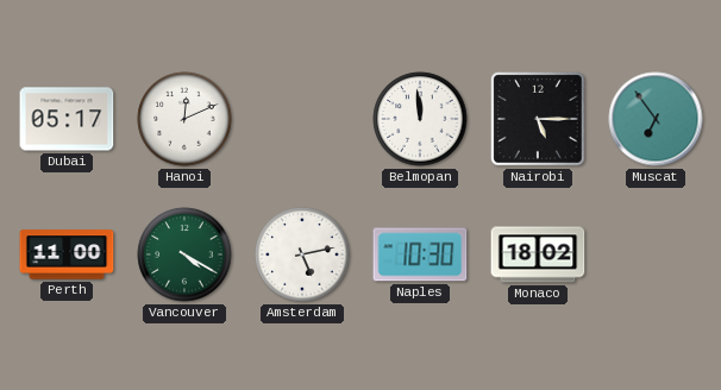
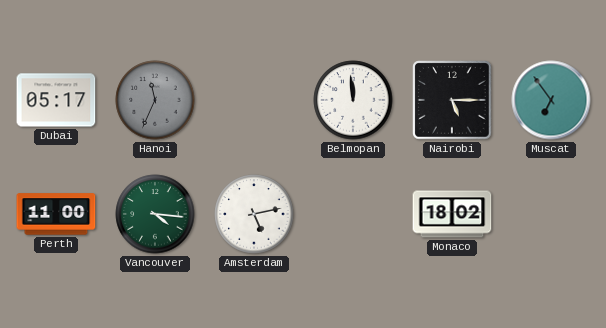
Hanoi: 12:11 -> 11:34
Hanoi dial: white -> grey
Vancouver: 4:20 -> 4:16
Naples: 10:30 -> none
